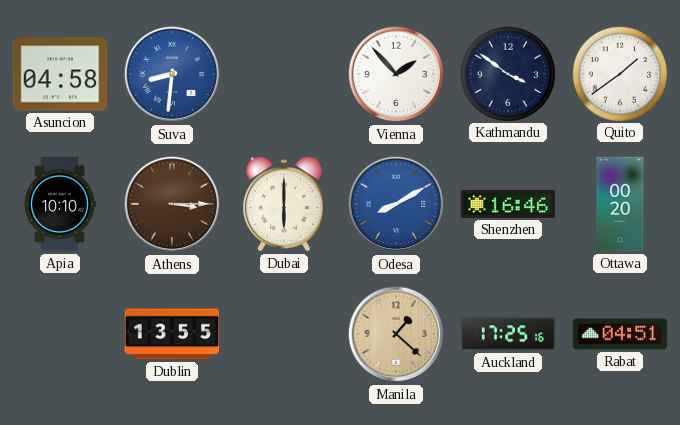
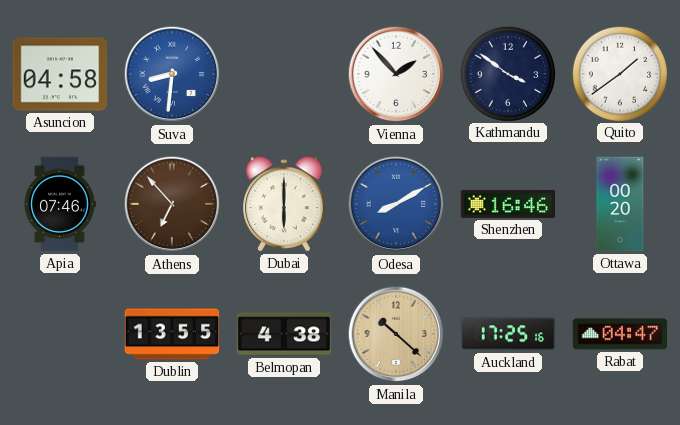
Apia: 10:10 -> 07:46
Athens: 3:15 -> 6:53
Belmopan: none -> 4:38
Manila: 1:22 -> 10:22
Rabat: 04:51 -> 04:47
